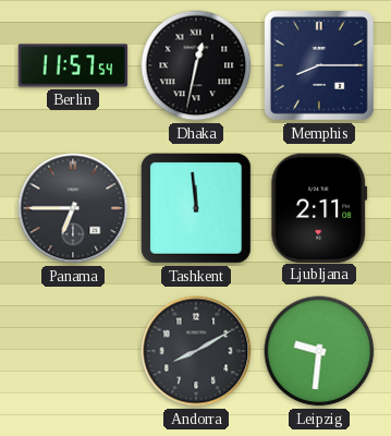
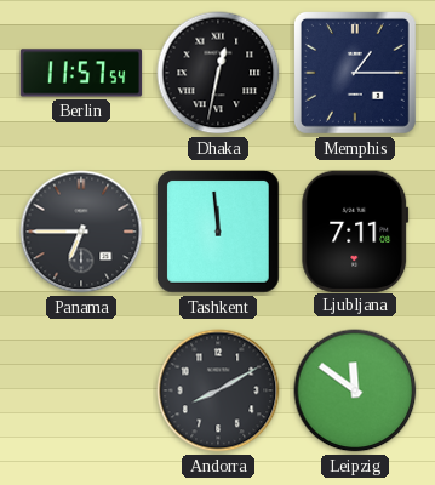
Memphis: 8:15 -> 1:15
Ljubljana: 2:11 -> 7:11
Leipzig: 9:31 -> 11:51
